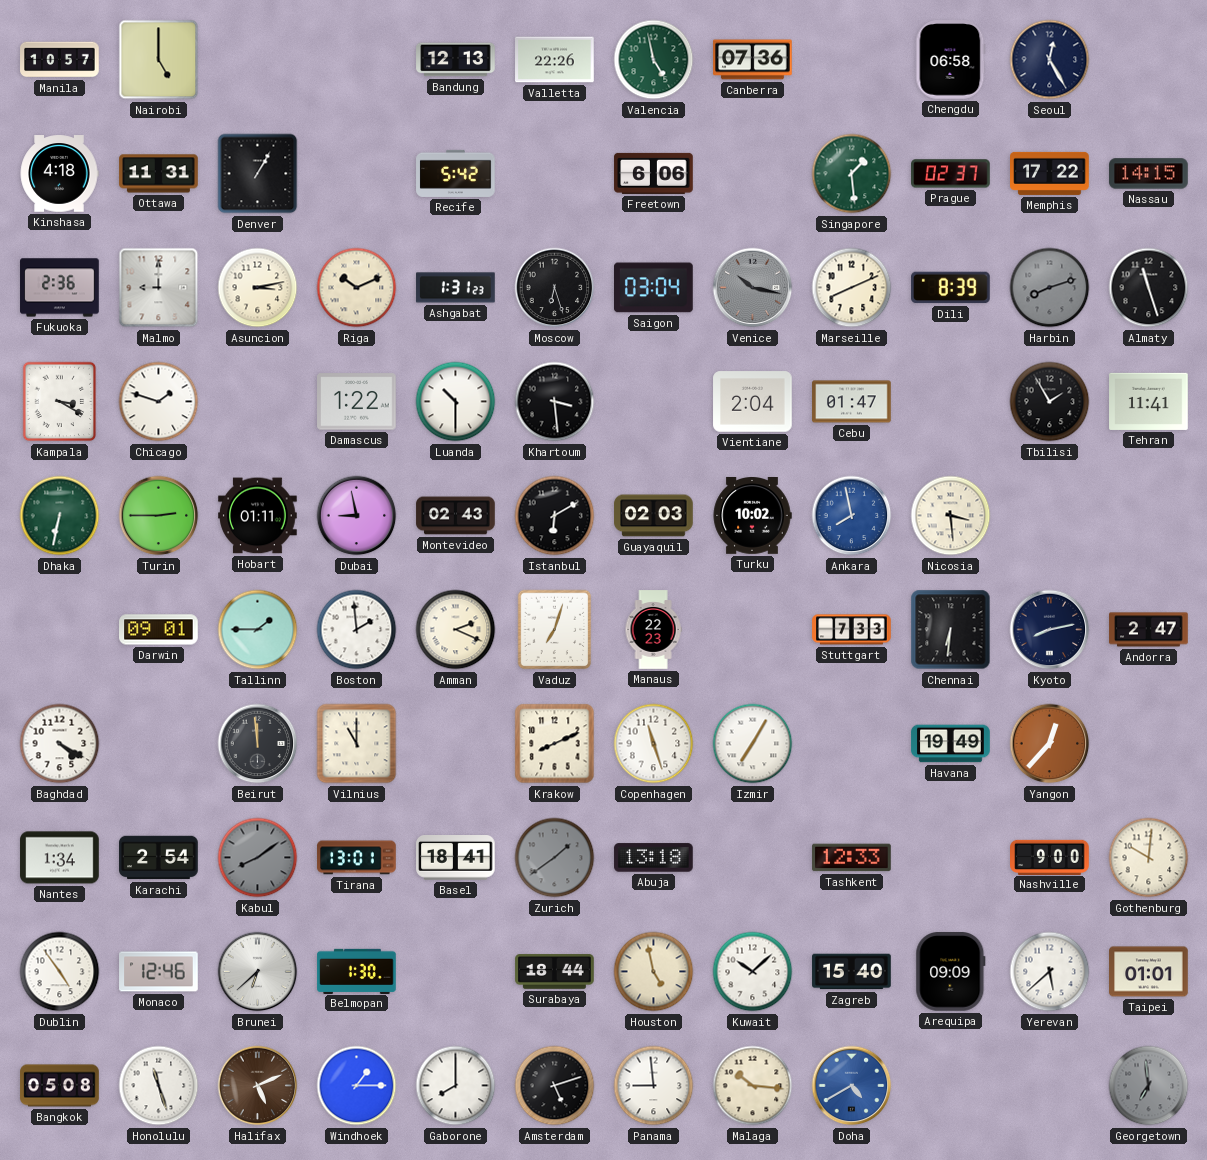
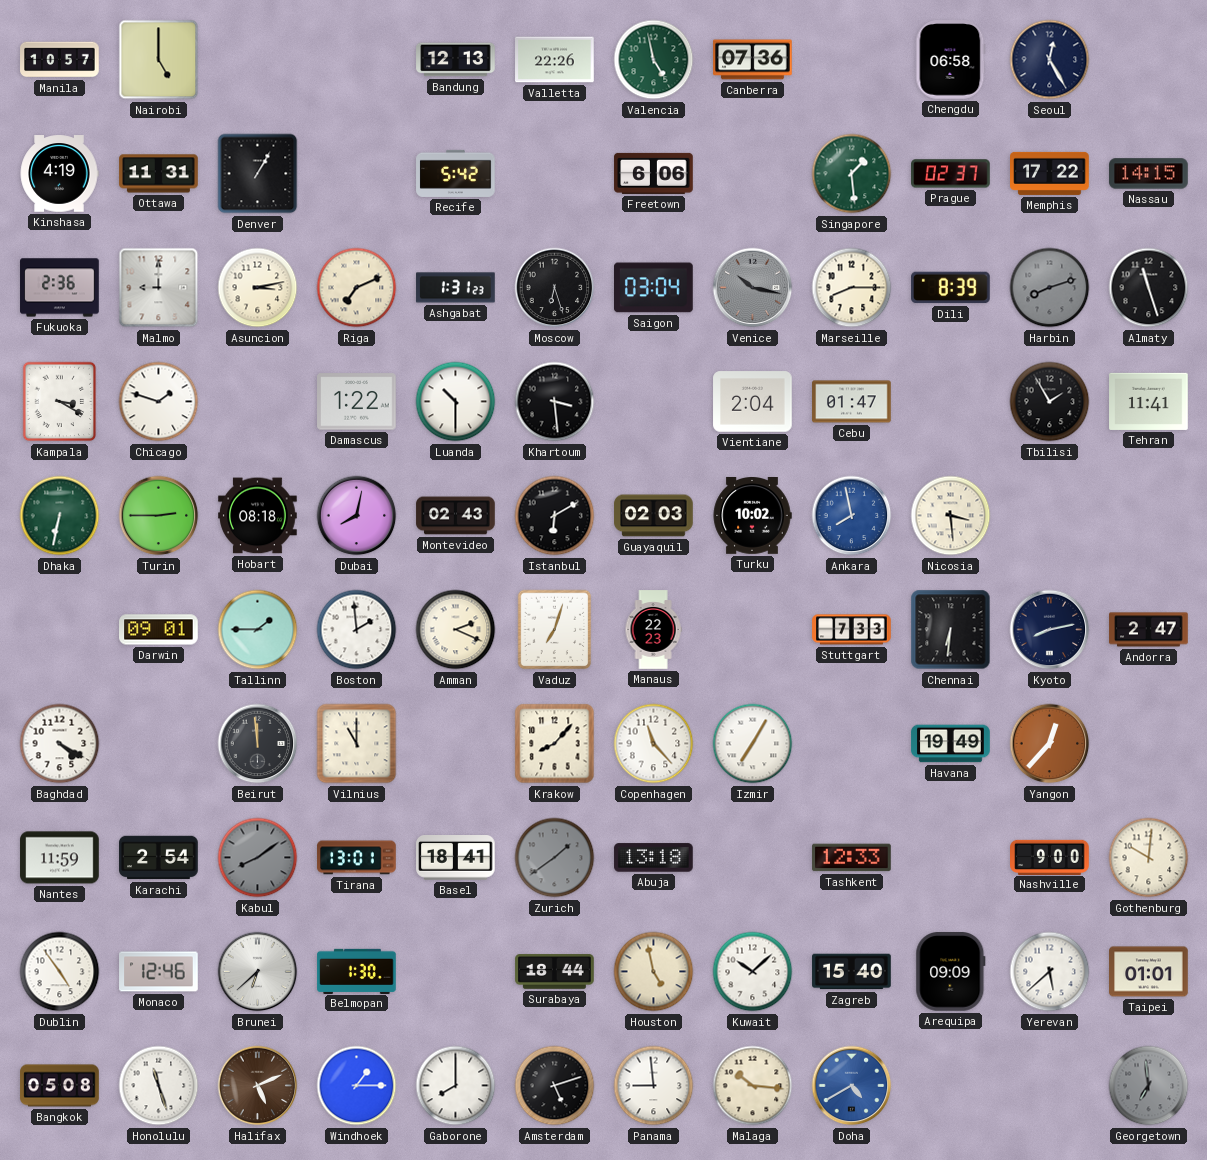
Kinshasa: 4:18 -> 4:19
Riga: 10:11 -> 7:11
Marseille: 8:11 -> 8:15
Hobart: 01:11 -> 08:18
Dubai: 8:58 -> 8:02
Krakow: 8:11 -> 8:07
Copenhagen: 11:27 -> 11:23
Nantes: 1:34 -> 11:59
